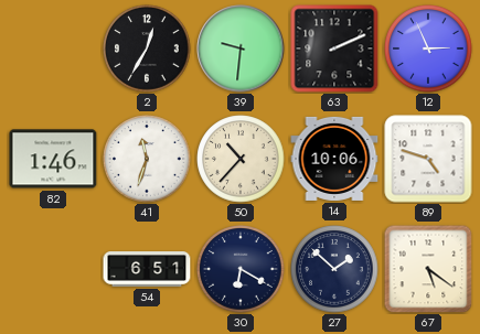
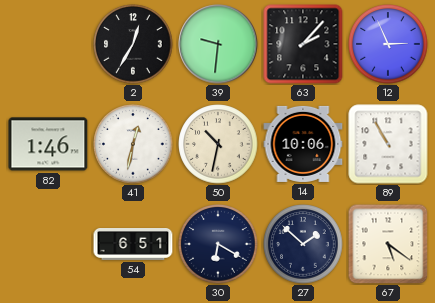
63: 2:11 -> 2:07
41: 11:33 -> 12:32
50: 10:37 -> 10:32
89: 4:48 -> 10:55
